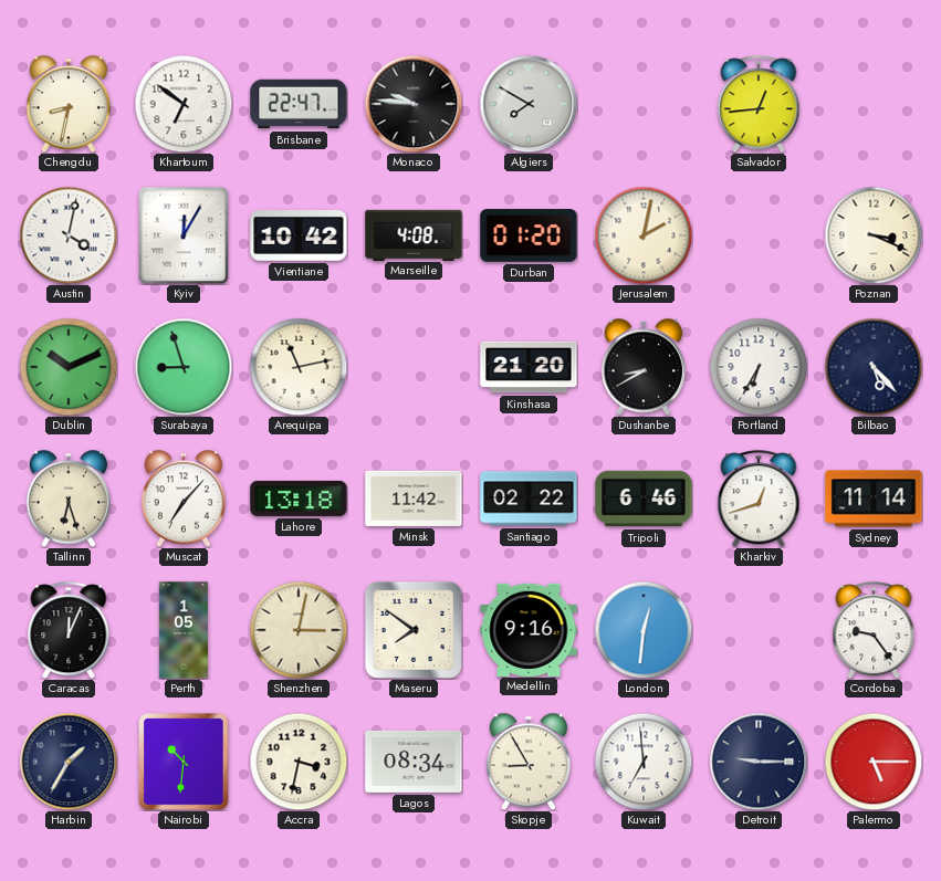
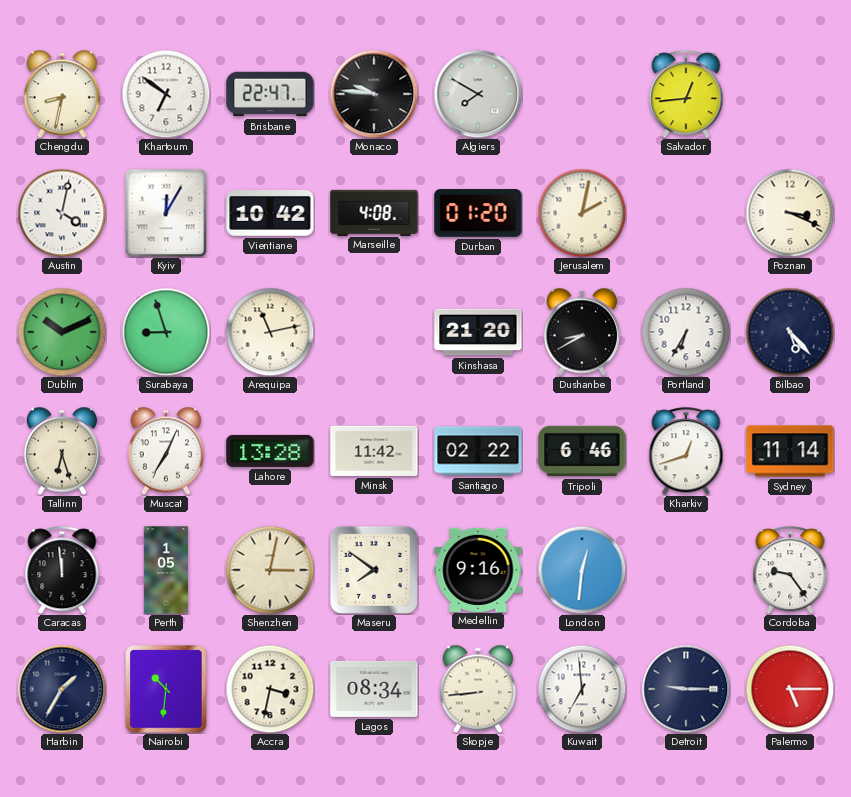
Muscat: 7:07 -> 7:04
Lahore: 13:18 -> 13:28
Caracas: 12:04 -> 11:59
Skopje: 8:55 -> 8:44
